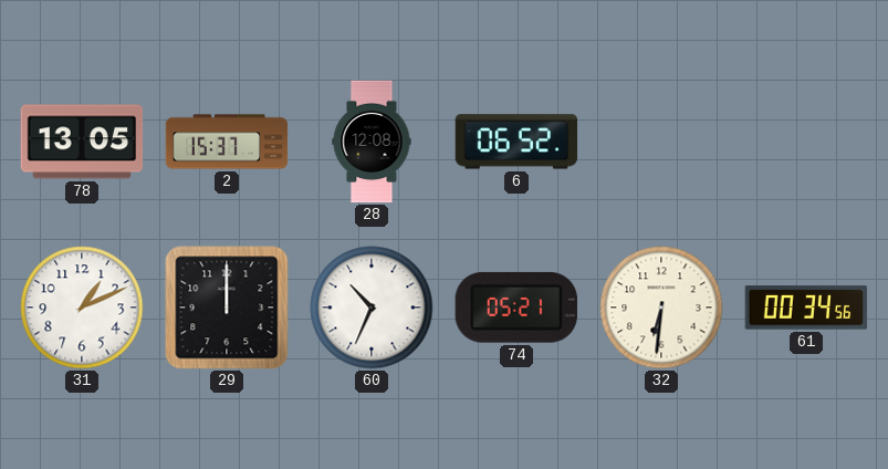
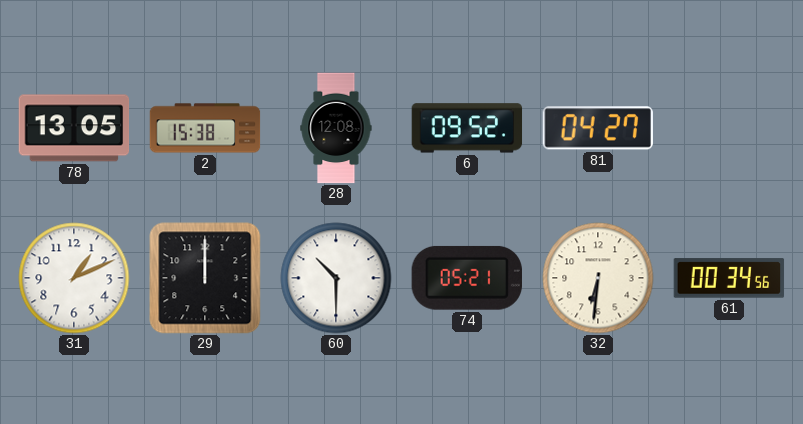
2: 15:37 -> 15:38
6: 06:52 -> 09:52
81: none -> 04:27
60: 10:34 -> 10:30
